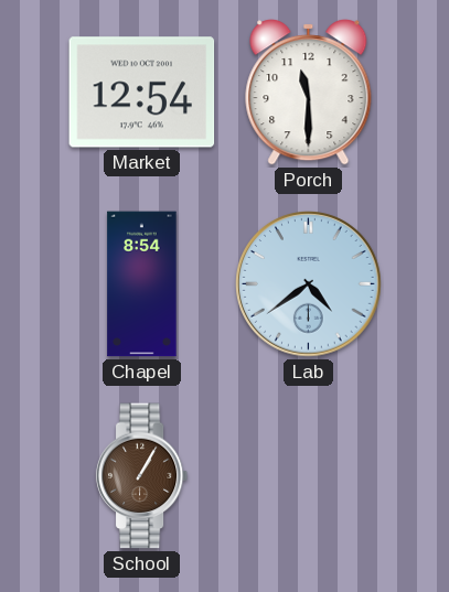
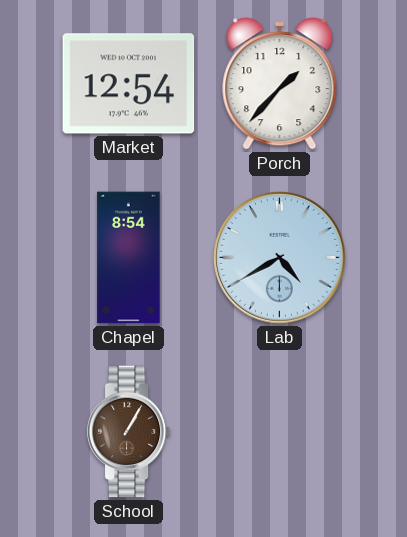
Porch: 11:30 -> 1:37
Lab: 4:39 -> 4:40
